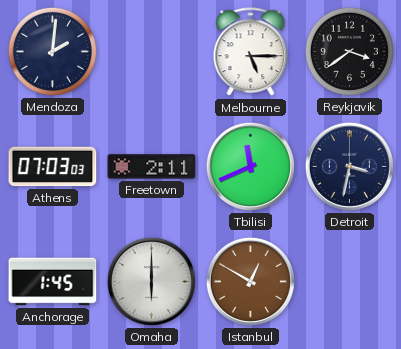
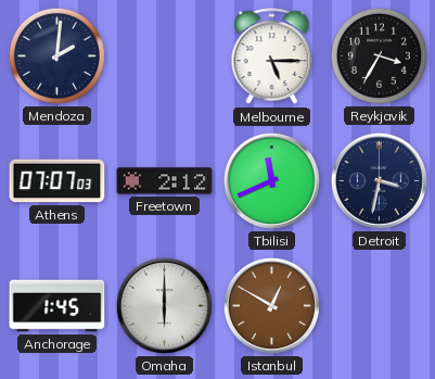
Reykjavik: 3:39 -> 3:35
Athens: 07:03 -> 07:07
Freetown: 2:11 -> 2:12
